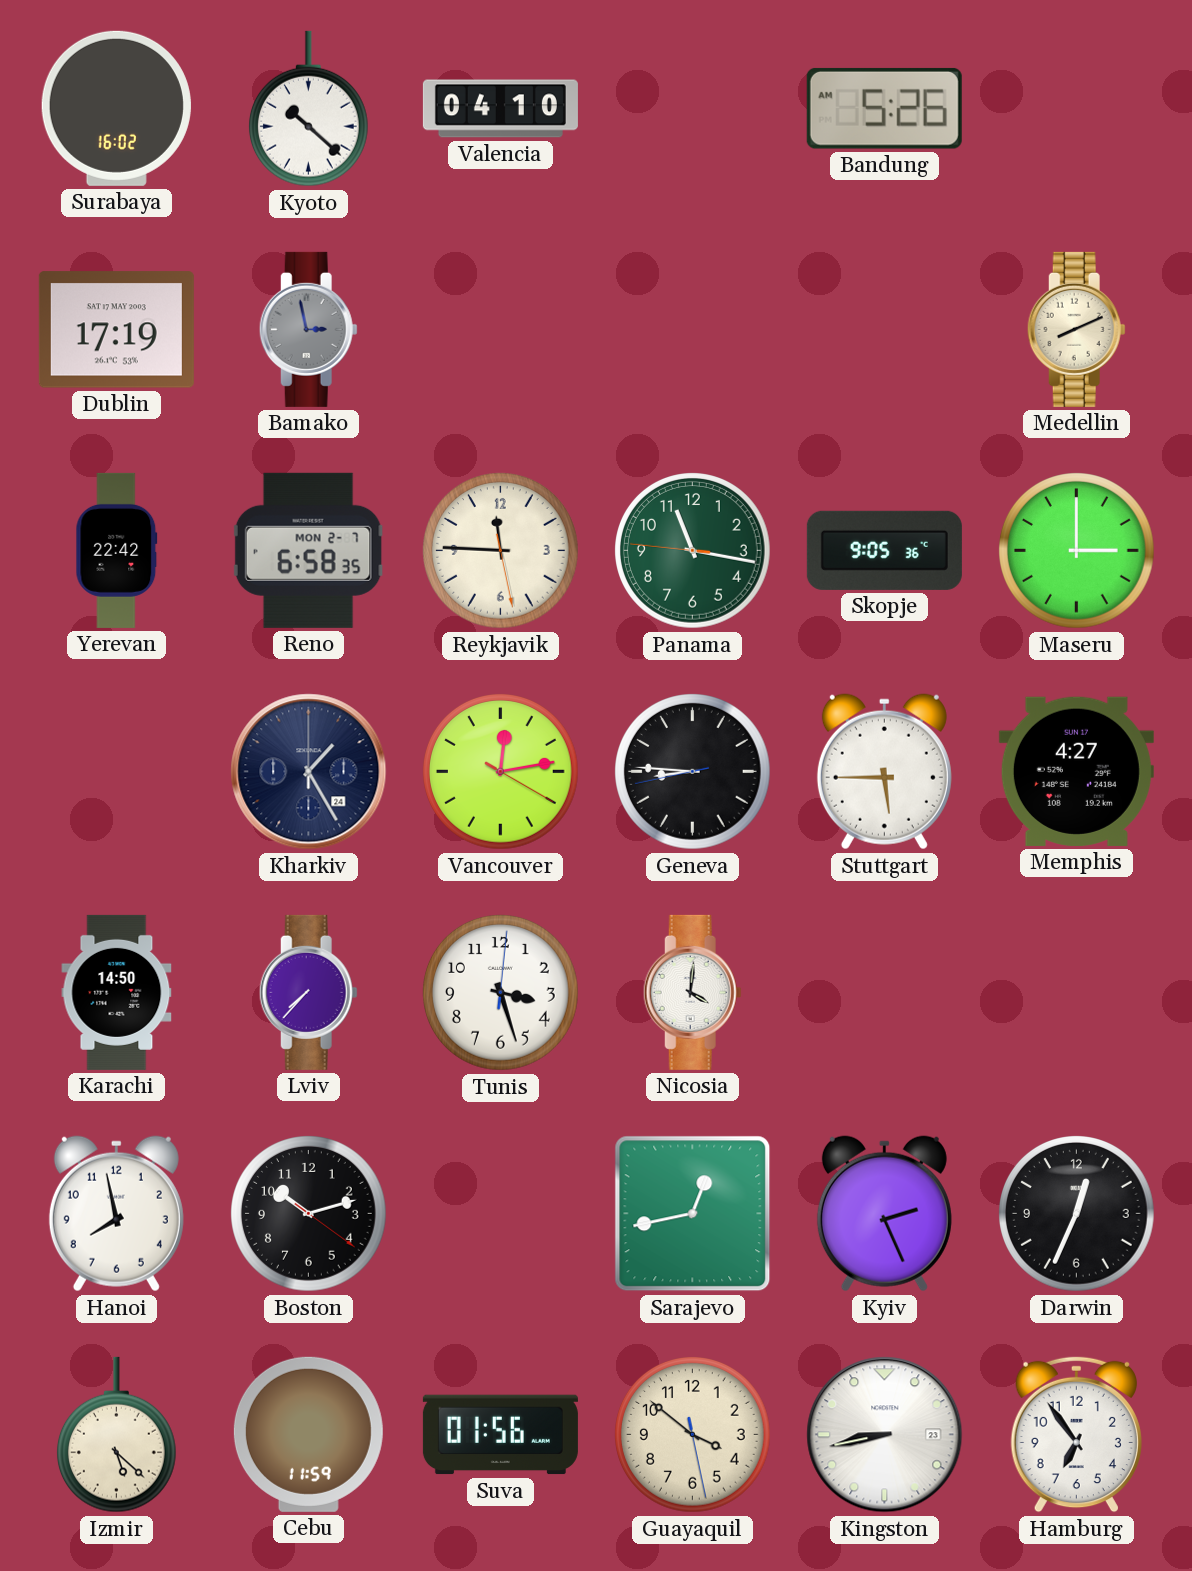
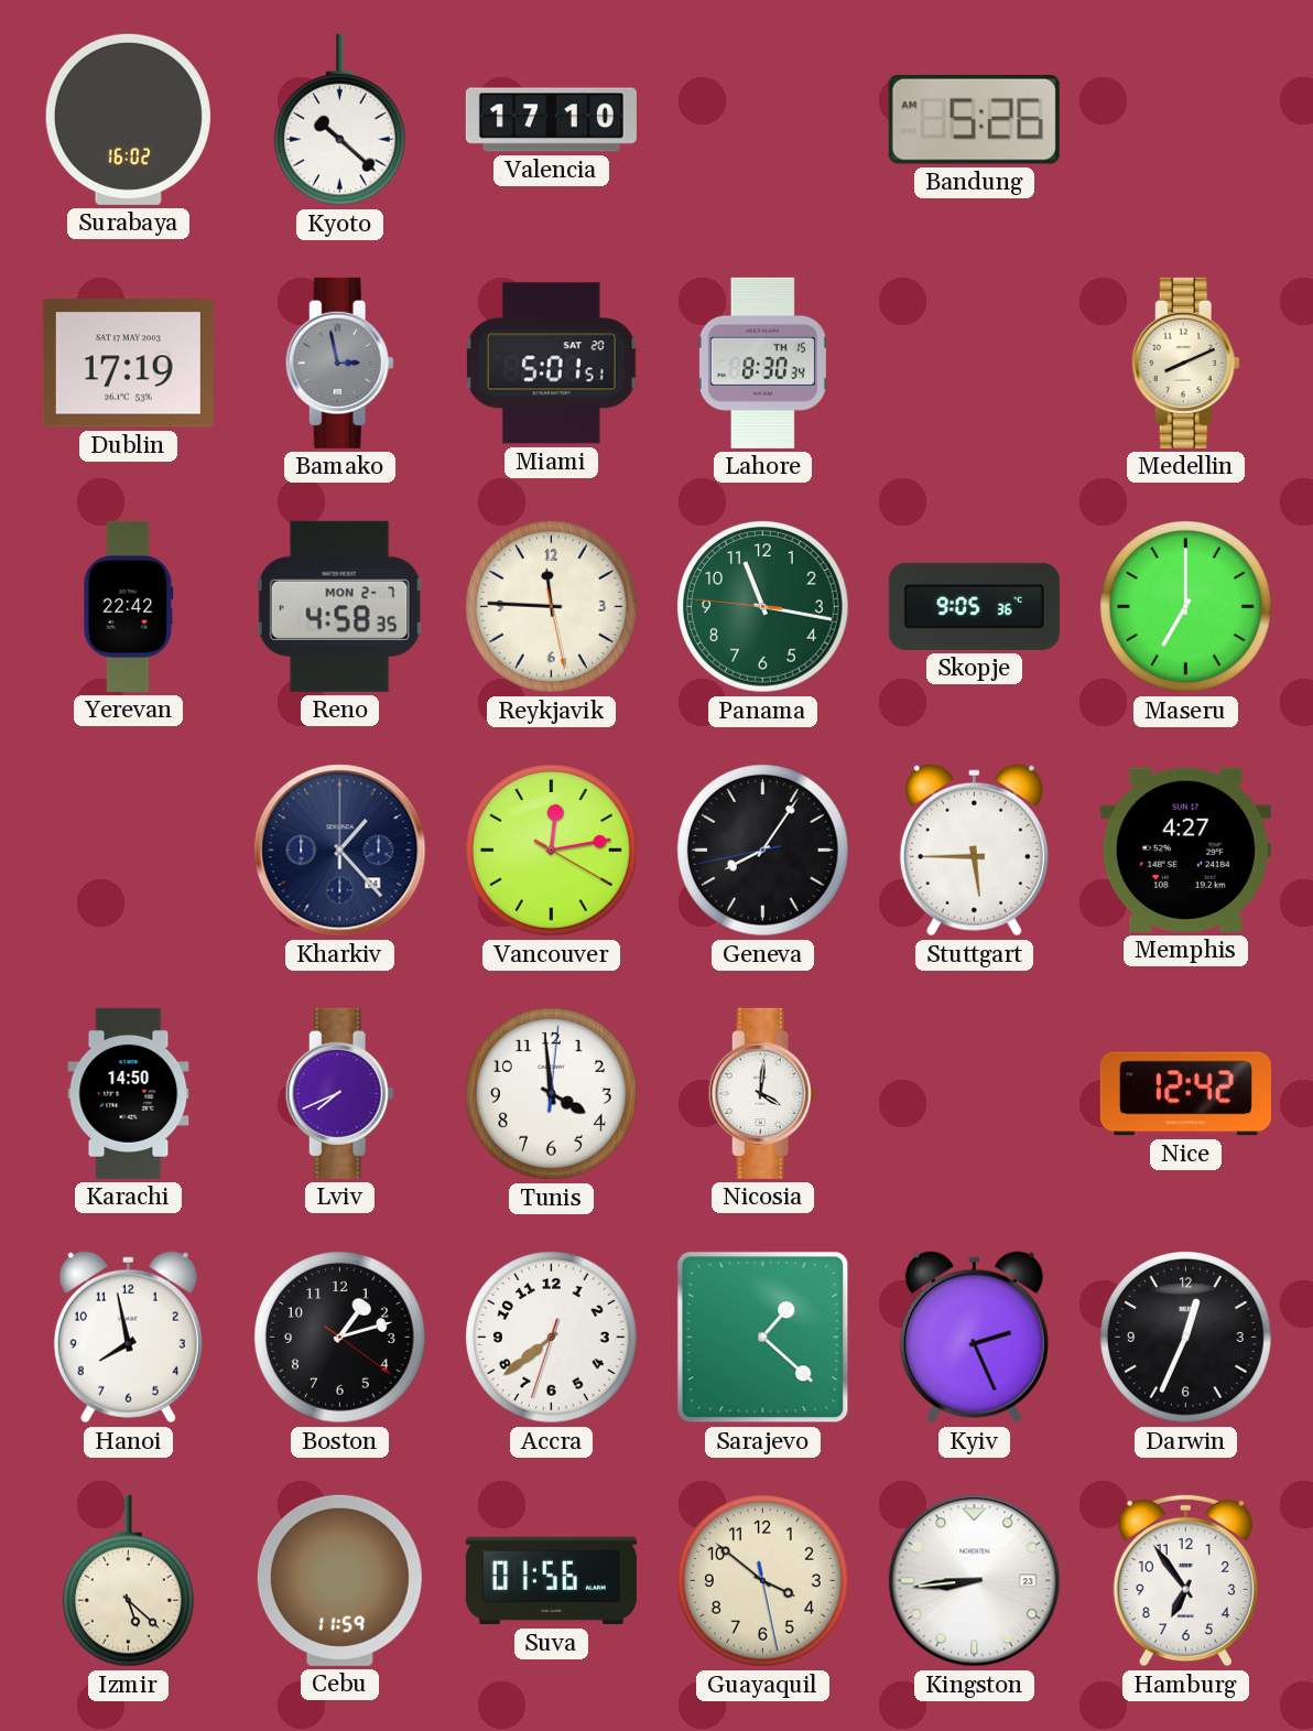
Valencia: 04:10 -> 17:10
Miami: none -> 5:01
Lahore: none -> 8:30
Reno: 6:58 -> 4:58
Maseru: 3:00 -> 7:00
Kharkiv: 1:25 -> 1:23
Geneva: 8:45 -> 8:05
Lviv: 7:37 -> 7:41
Tunis: 3:27 -> 3:59
Nice: none -> 12:42
Boston: 10:12 -> 1:12
Accra: none -> 7:38
Sarajevo: 12:43 -> 1:22
Kingston: 8:43 -> 8:44
